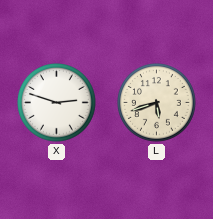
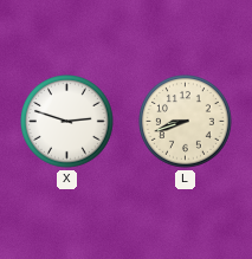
L: 5:42 -> 8:42
